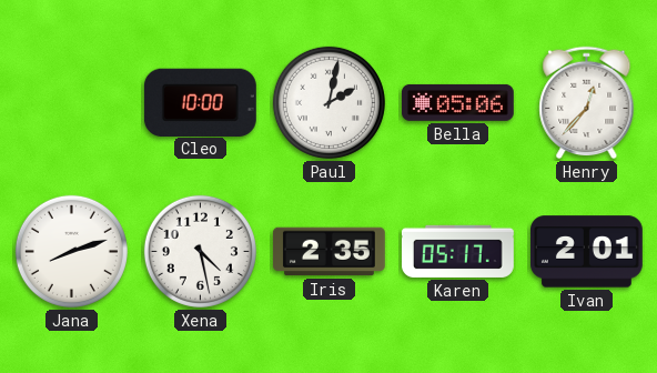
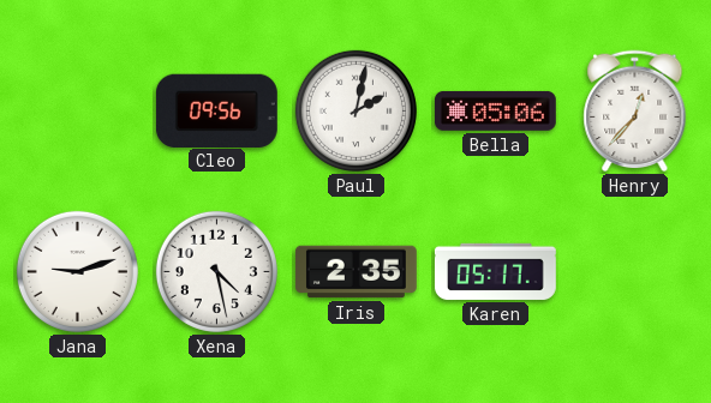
Cleo: 10:00 -> 09:56
Jana: 8:12 -> 9:12
Ivan: 2:01 -> none
